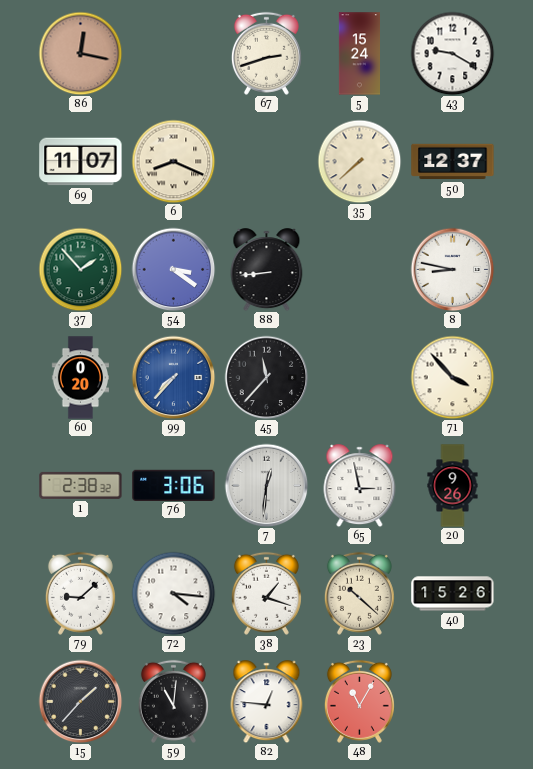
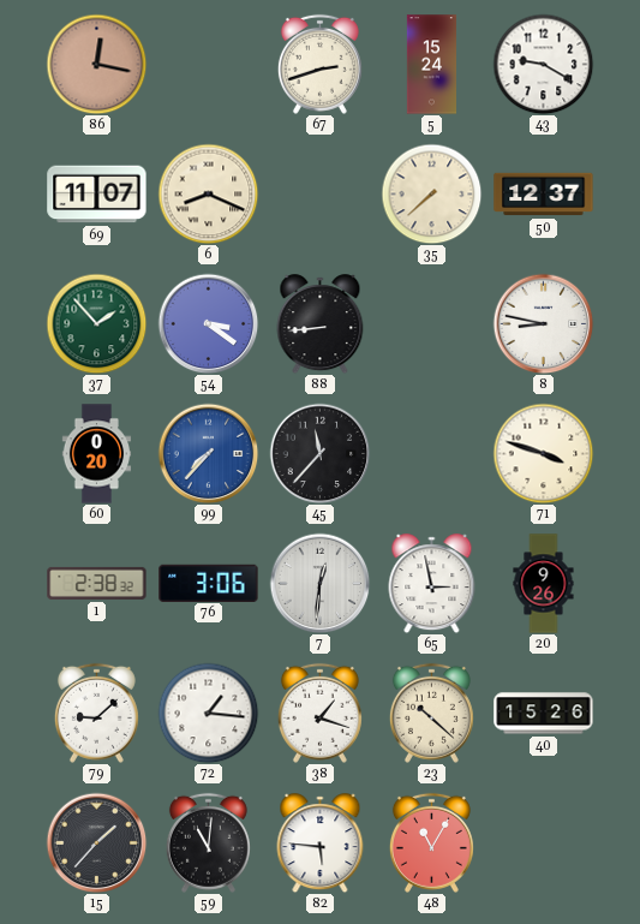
71: 3:53 -> 3:48
72: 4:16 -> 1:16
82: 12:46 -> 5:46
